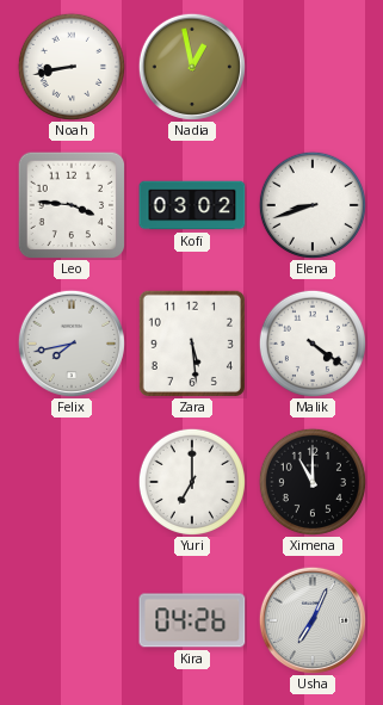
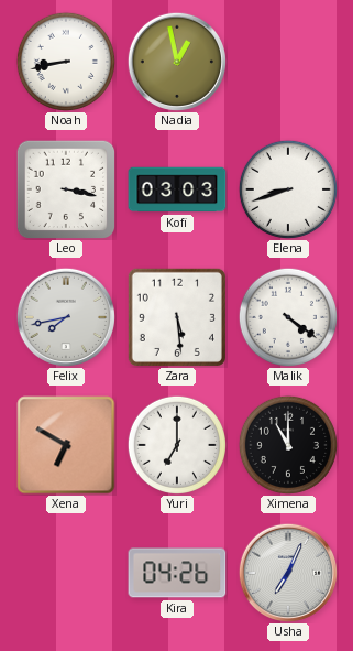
Leo: 3:46 -> 3:17
Kofi: 03:02 -> 03:03
Xena: none -> 6:50
